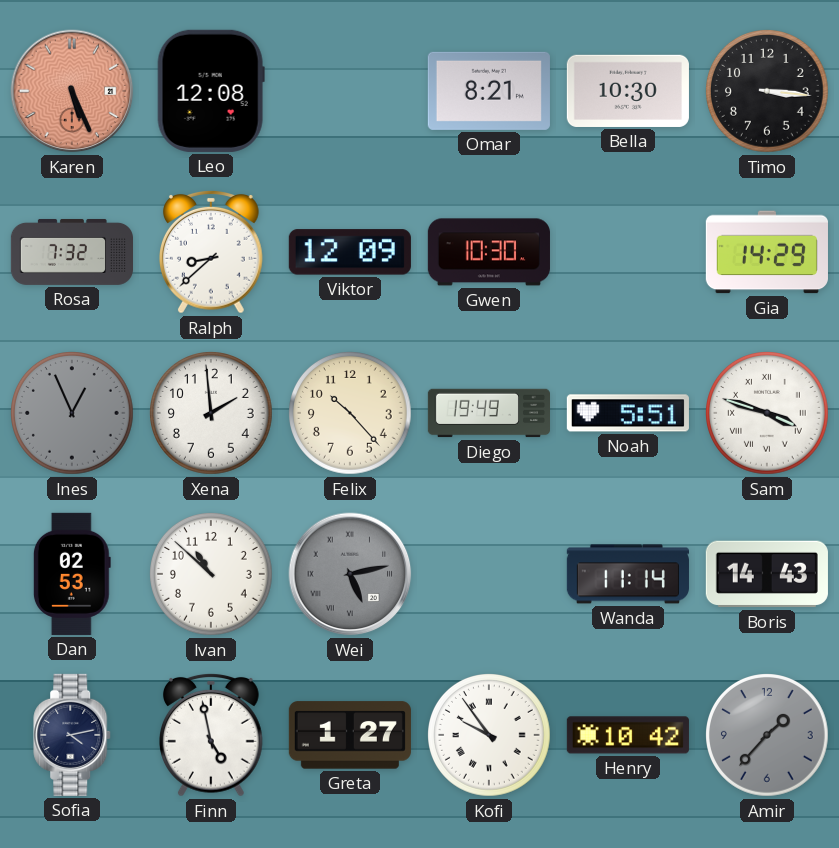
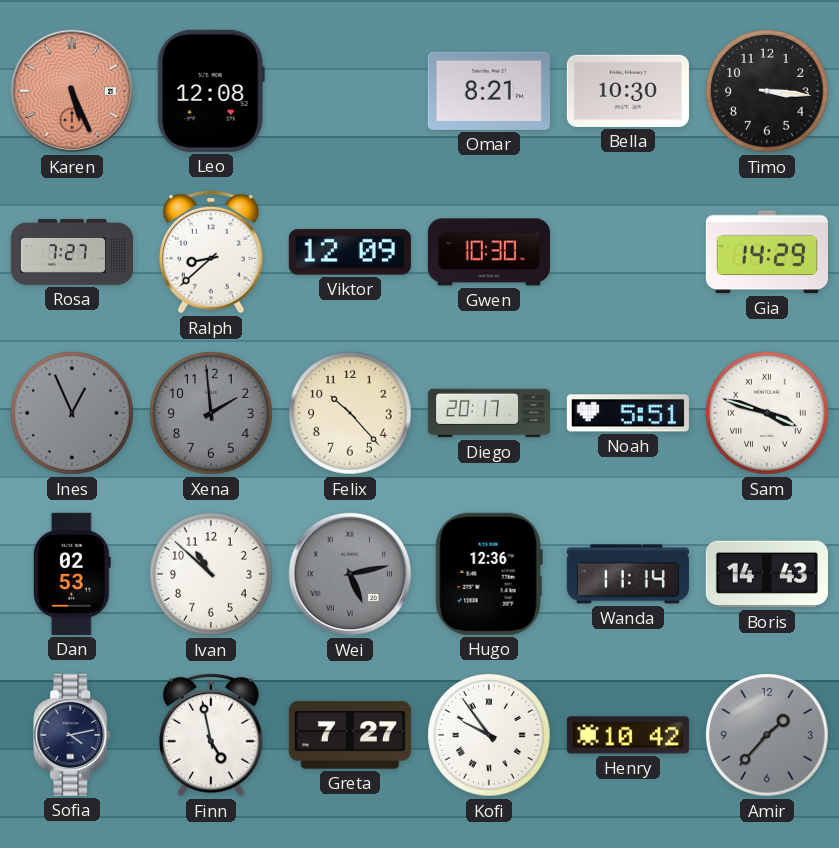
Rosa: 7:32 -> 7:27
Xena dial: white -> grey
Diego: 19:49 -> 20:17
Hugo: none -> 12:36
Greta: 1:27 -> 7:27
